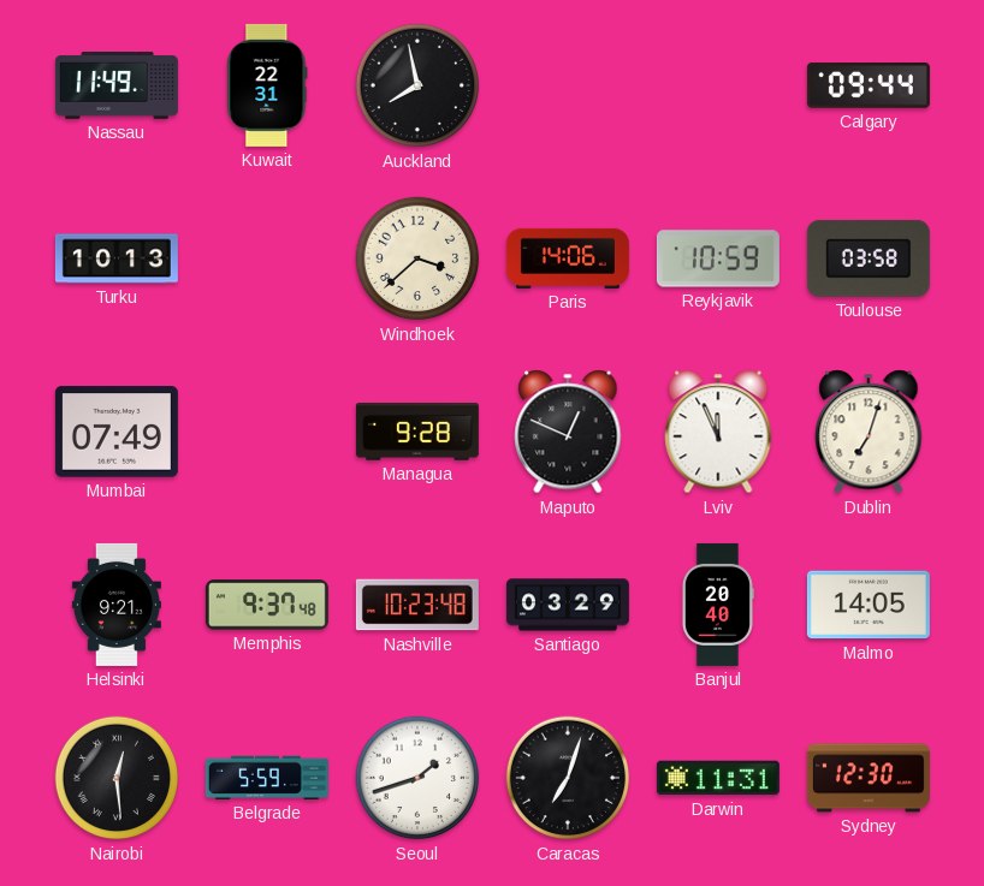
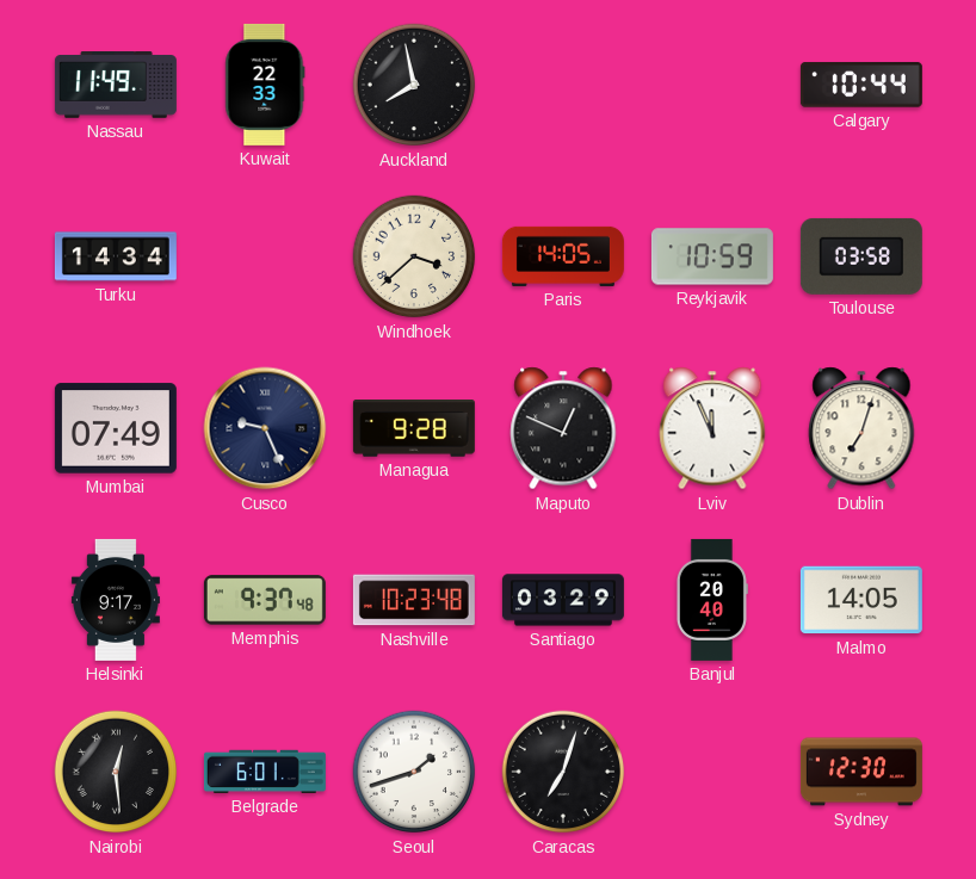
Kuwait: 22:31 -> 22:33
Calgary: 09:44 -> 10:44
Turku: 10:13 -> 14:34
Paris: 14:06 -> 14:05
Cusco: none -> 9:26
Helsinki: 9:21 -> 9:17
Belgrade: 5:59 -> 6:01
Darwin: 11:31 -> none
